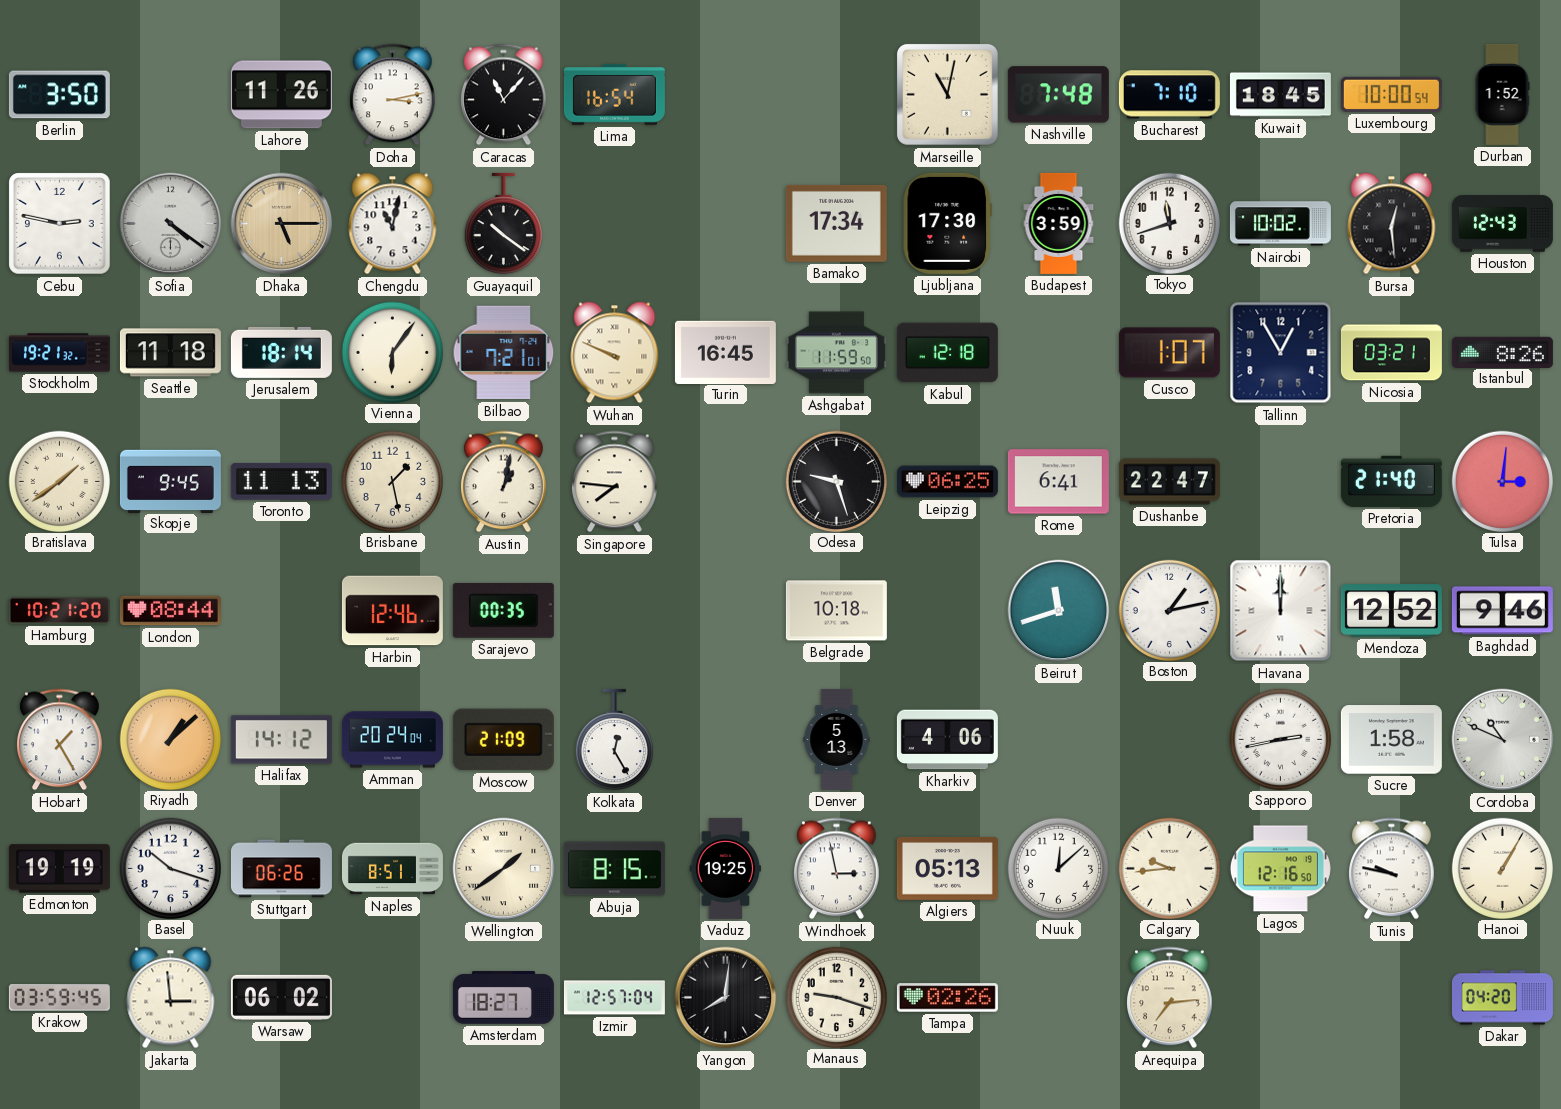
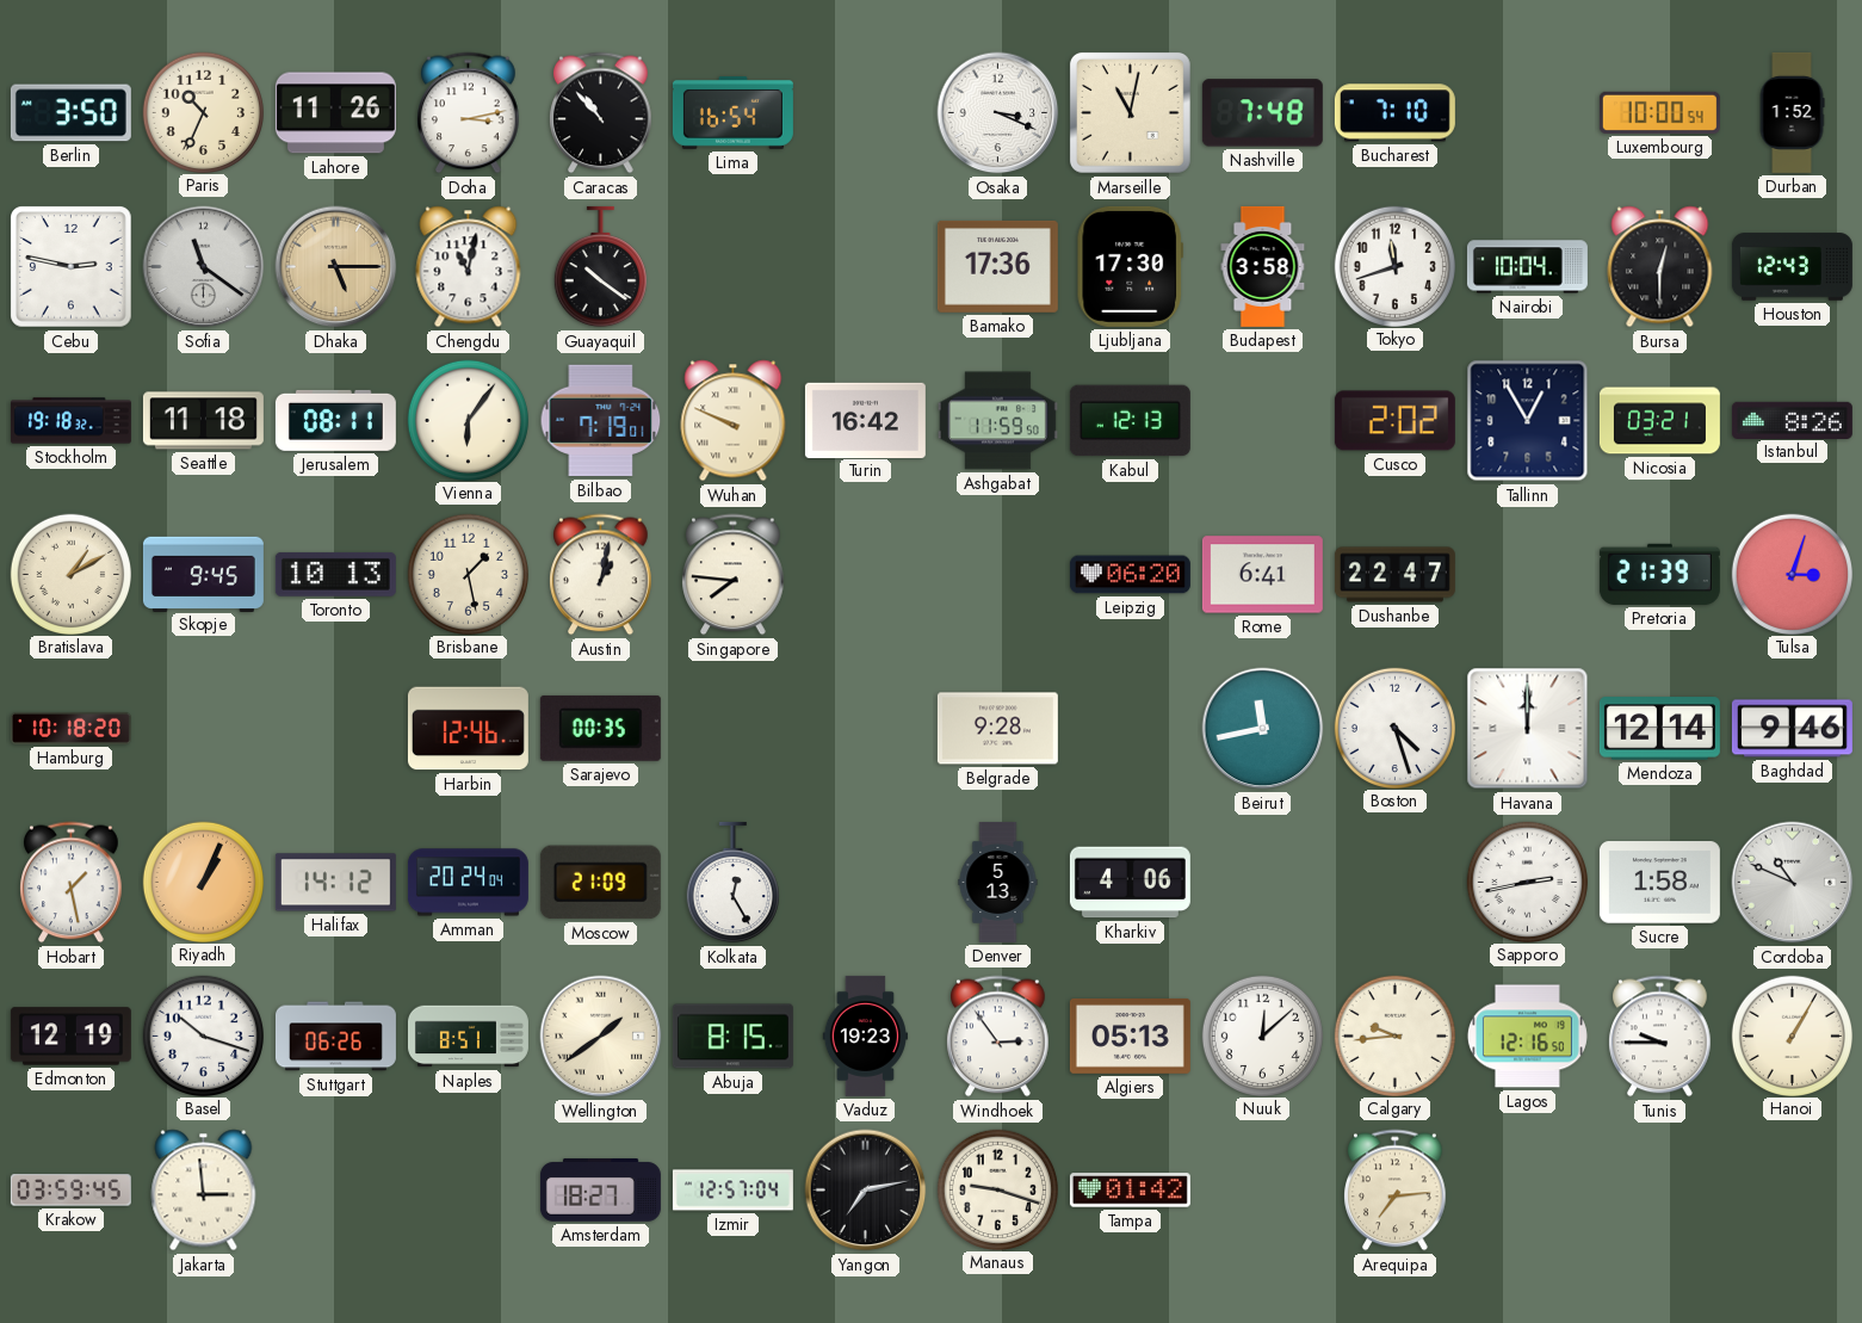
Paris: none -> 10:34
Caracas: 11:07 -> 10:53
Osaka: none -> 3:19
Kuwait: 18:45 -> none
Sofia: 4:21 -> 11:21
Bamako: 17:34 -> 17:36
Budapest: 3:59 -> 3:58
Nairobi: 10:02 -> 10:04
Bursa: 12:29 -> 12:30
Stockholm: 19:21 -> 19:18
Jerusalem: 18:14 -> 08:11
Bilbao: 7:21 -> 7:19
Turin: 16:45 -> 16:42
Kabul: 12:18 -> 12:13
Cusco: 1:07 -> 2:02
Bratislava: 1:39 -> 1:10
Toronto: 11:13 -> 10:13
Odesa: 9:27 -> none
Leipzig: 06:25 -> 06:20
Pretoria: 21:40 -> 21:39
Tulsa: 3:01 -> 3:03
Hamburg: 10:21 -> 10:18
London: 08:44 -> none
Belgrade: 10:18 -> 9:28
Beirut: 11:42 -> 11:43
Boston: 1:13 -> 4:27
Mendoza: 12:52 -> 12:14
Hobart: 1:25 -> 1:28
Riyadh: 1:08 -> 1:04
Edmonton: 19:19 -> 12:19
Vaduz: 19:25 -> 19:23
Windhoek: 2:58 -> 2:54
Tunis: 9:47 -> 9:45
Warsaw: 06:02 -> none
Yangon: 8:01 -> 7:13
Tampa: 02:26 -> 01:42
Dakar: 04:20 -> none
